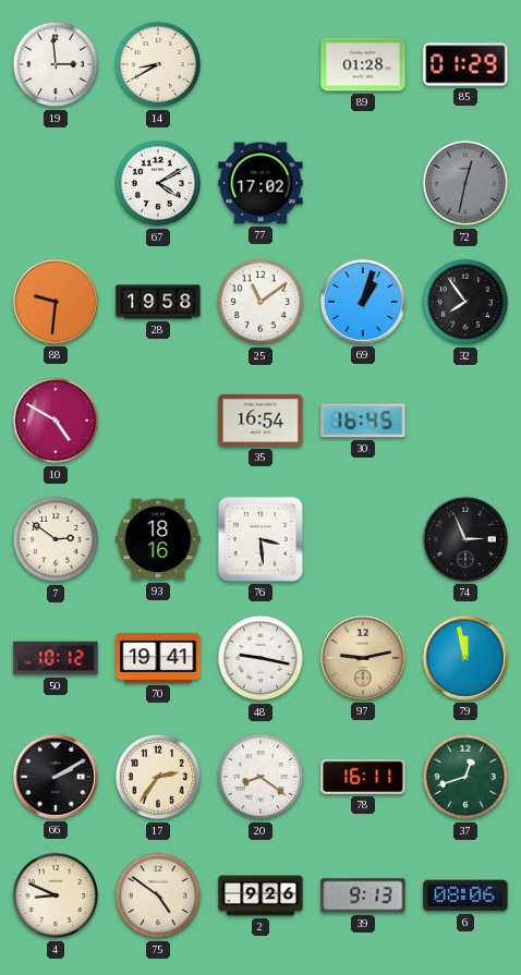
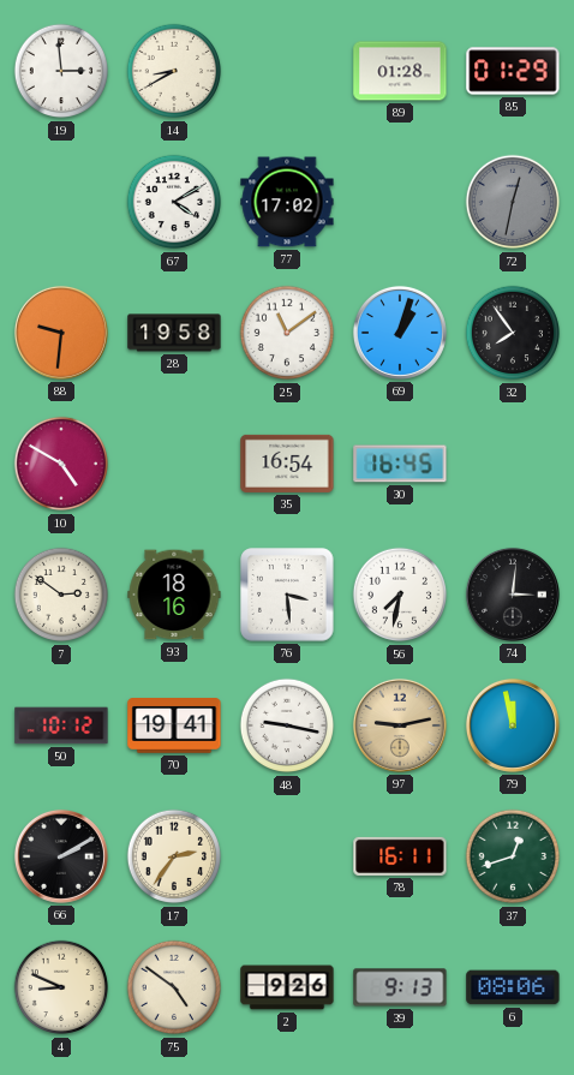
56: none -> 7:32
74: 2:56 -> 3:01
20: 8:21 -> none
